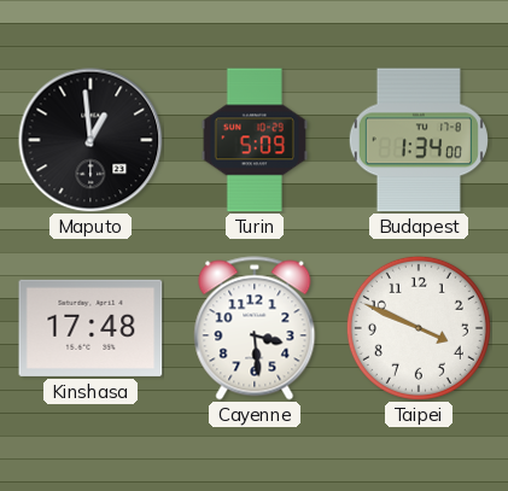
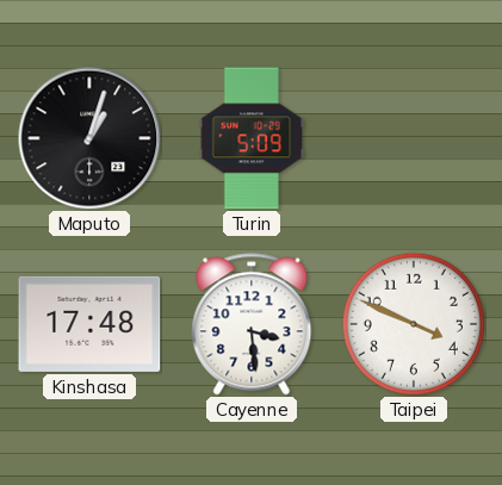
Maputo: 12:59 -> 1:03
Budapest: 1:34 -> none
